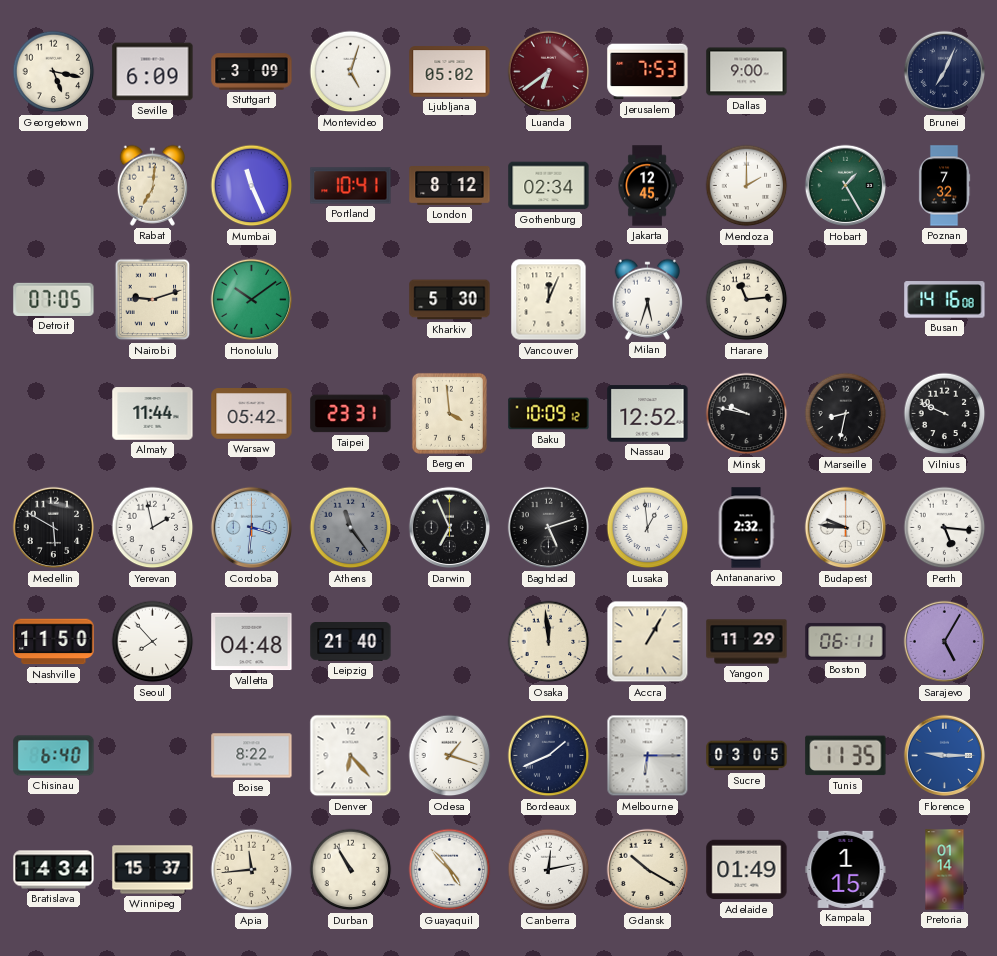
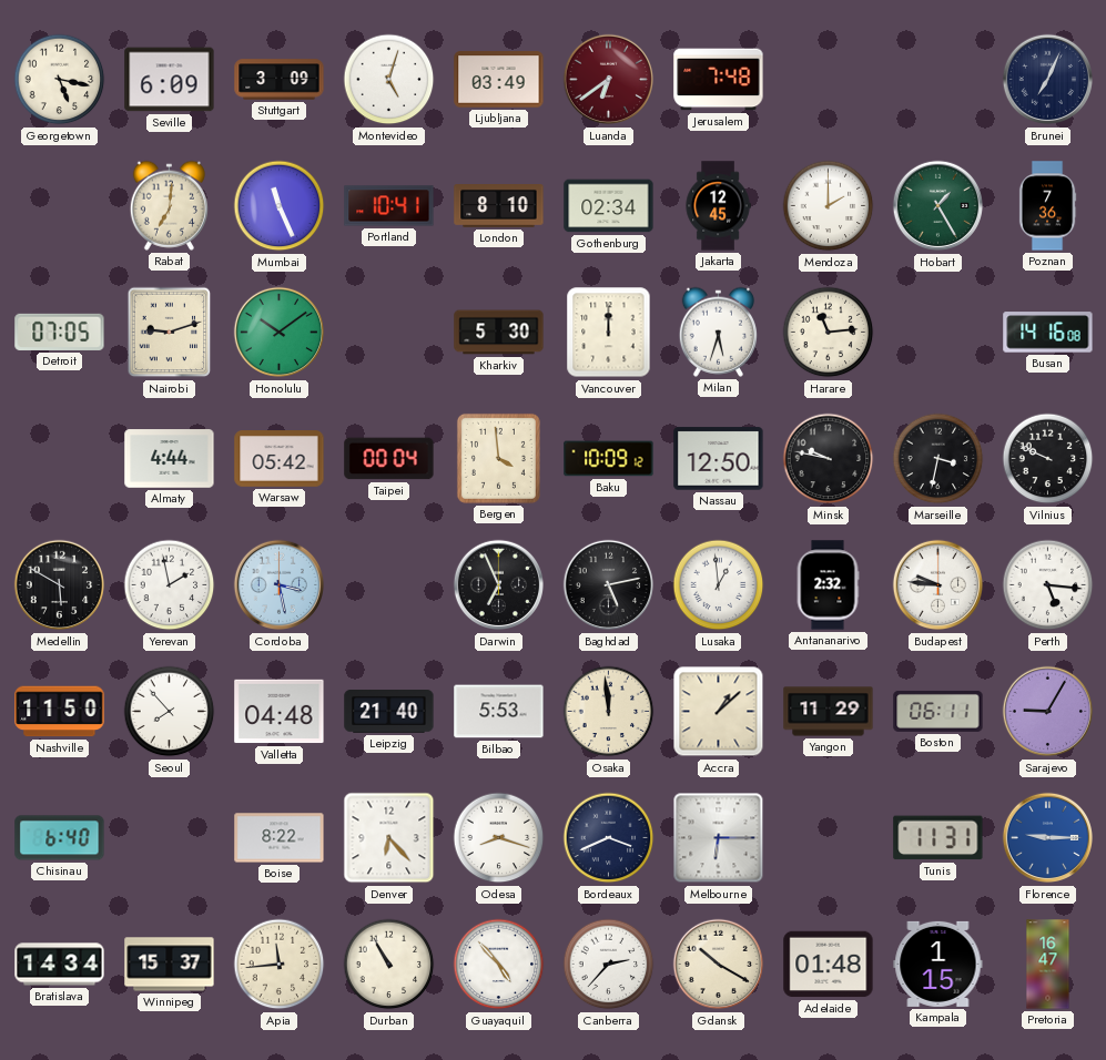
Ljubljana: 05:02 -> 03:49
Jerusalem: 7:53 -> 7:48
Dallas: 9:00 -> none
London: 8:12 -> 8:10
Poznan: 7:32 -> 7:36
Vancouver: 12:04 -> 12:00
Almaty: 11:44 -> 4:44
Taipei: 23:31 -> 00:04
Nassau: 12:52 -> 12:50
Marseille: 8:32 -> 3:32
Cordoba: 3:31 -> 3:28
Athens: 11:24 -> none
Baghdad: 5:12 -> 5:13
Bilbao: none -> 5:53
Accra: 1:05 -> 1:08
Sarajevo: 5:05 -> 9:05
Odesa: 1:18 -> 8:18
Bordeaux: 1:41 -> 3:41
Sucre: 03:05 -> none
Tunis: 11:35 -> 11:31
Canberra: 12:13 -> 2:37
Adelaide: 01:49 -> 01:48
Pretoria: 01:14 -> 16:47
